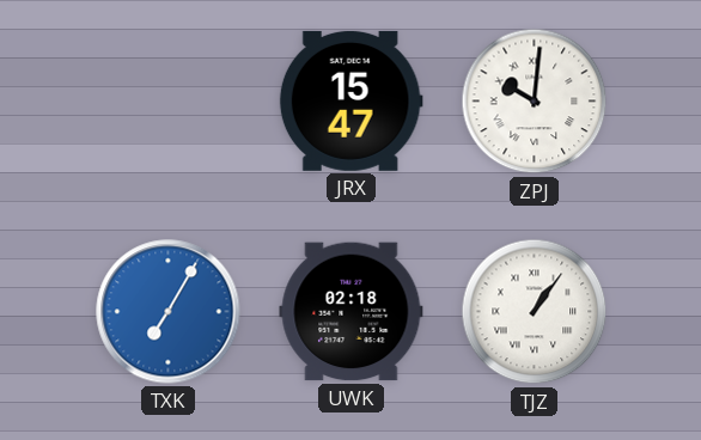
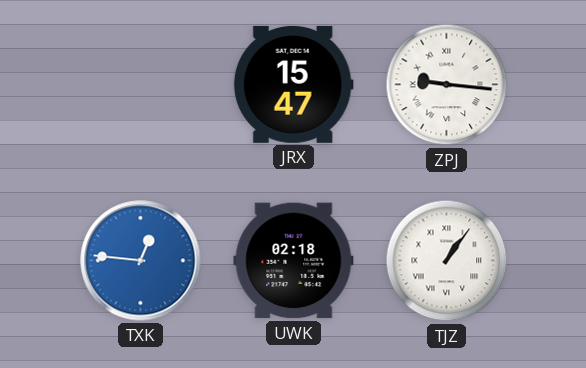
ZPJ: 10:01 -> 9:16
TXK: 7:05 -> 12:46
